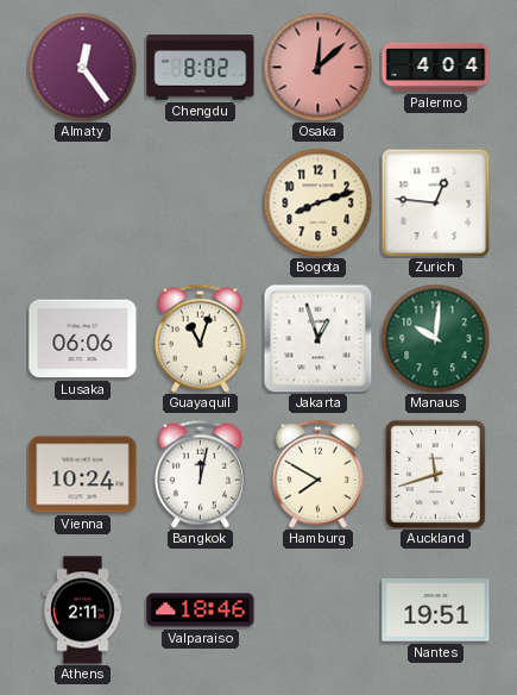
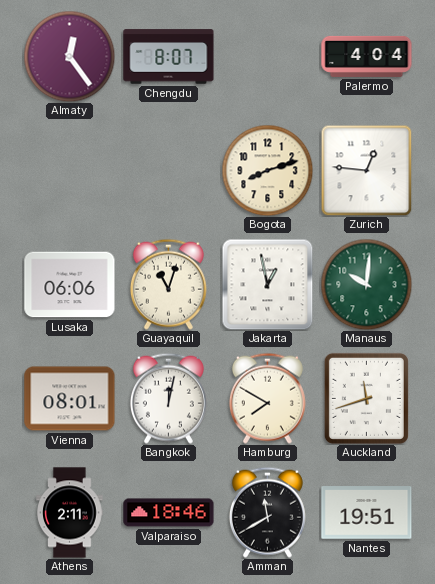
Chengdu: 8:02 -> 8:07
Osaka: 12:08 -> none
Jakarta: 12:57 -> 12:58
Vienna: 10:24 -> 08:01
Amman: none -> 11:40
